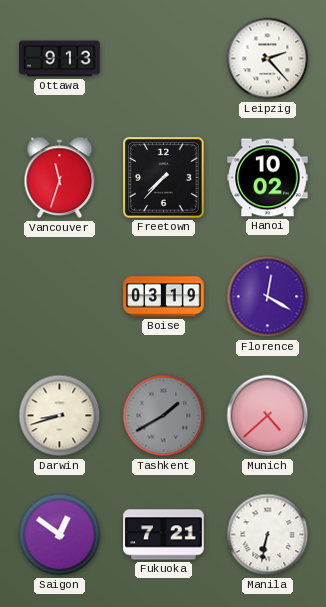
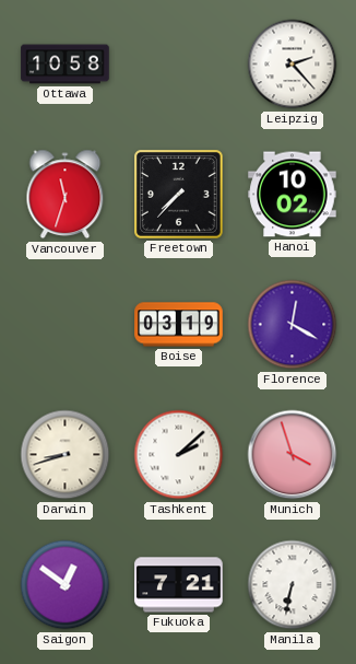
Ottawa: 9:13 -> 10:58
Tashkent: 1:40 -> 2:08
Tashkent dial: grey -> white
Munich: 4:38 -> 3:57
